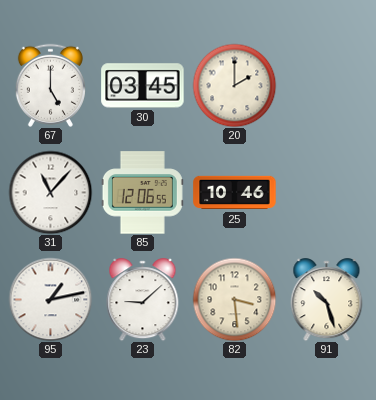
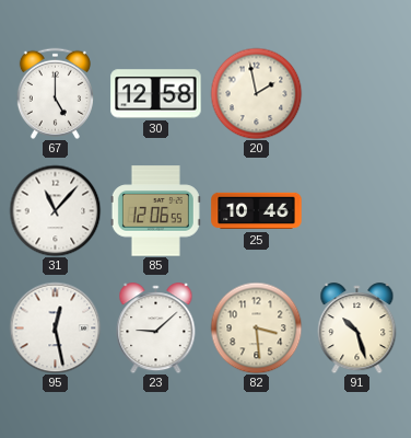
30: 03:45 -> 12:58
20: 2:00 -> 1:58
95: 1:13 -> 12:28
